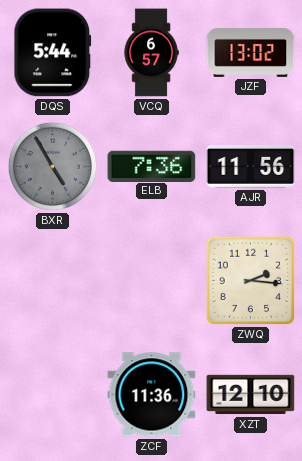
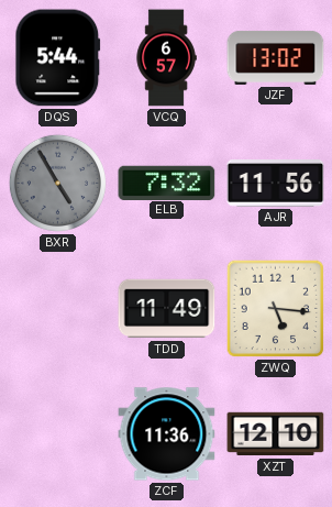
ELB: 7:36 -> 7:32
TDD: none -> 11:49
ZWQ: 2:16 -> 5:16
